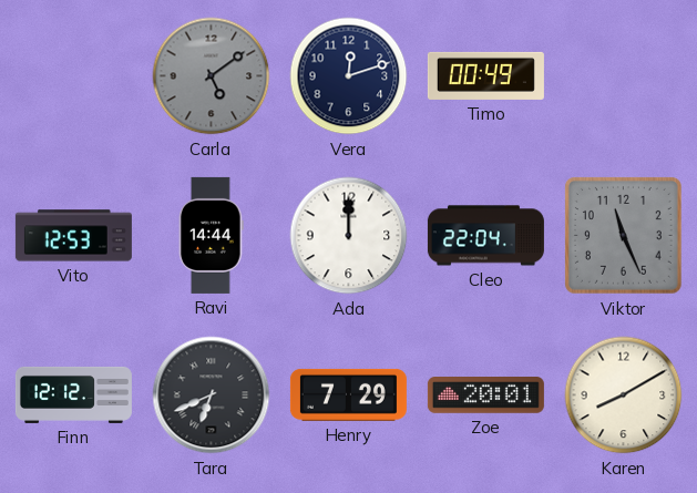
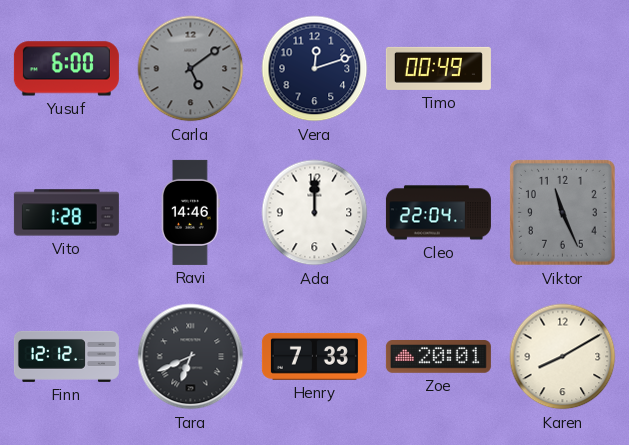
Yusuf: none -> 6:00
Vito: 12:53 -> 1:28
Ravi: 14:44 -> 14:46
Henry: 7:29 -> 7:33
